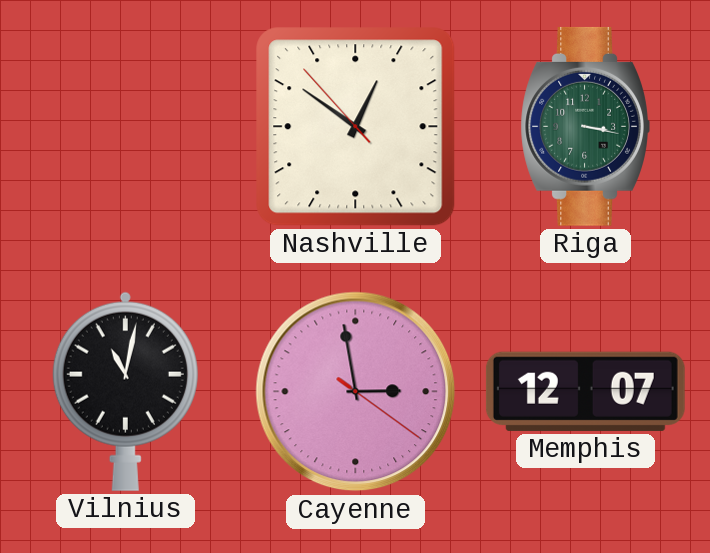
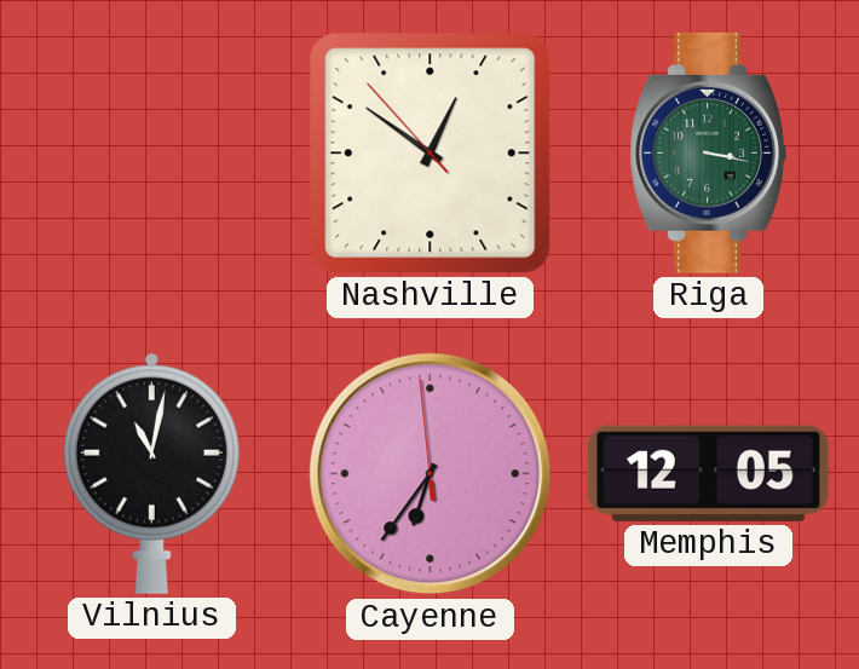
Cayenne: 2:58 -> 6:35
Memphis: 12:07 -> 12:05
